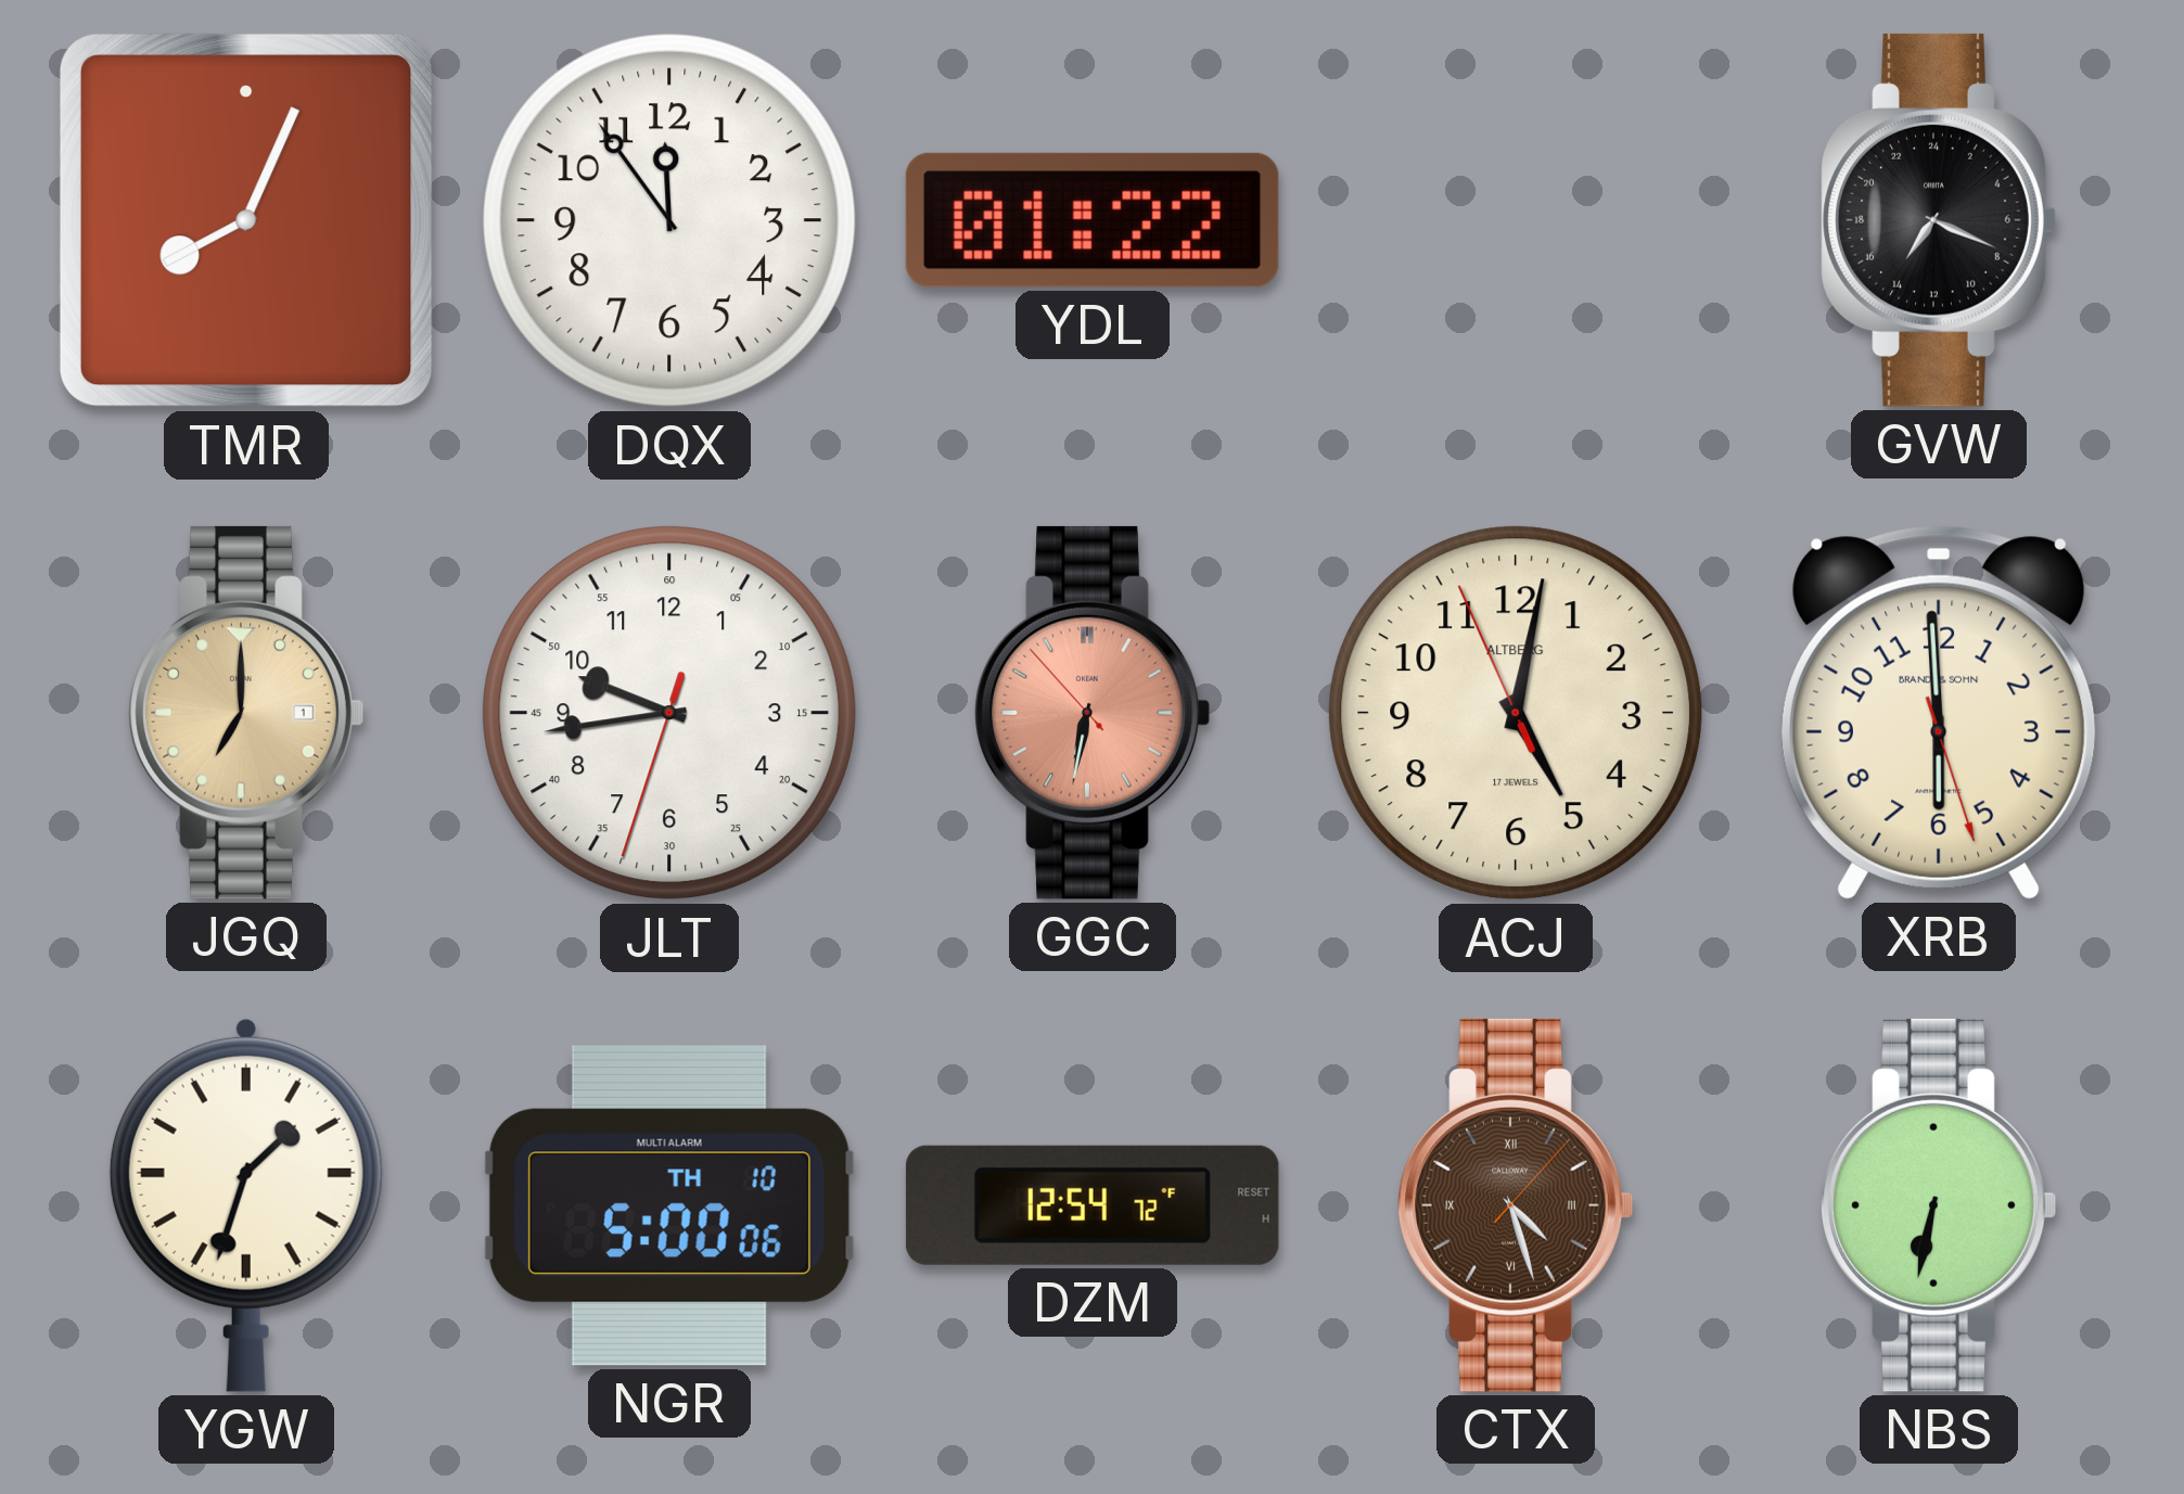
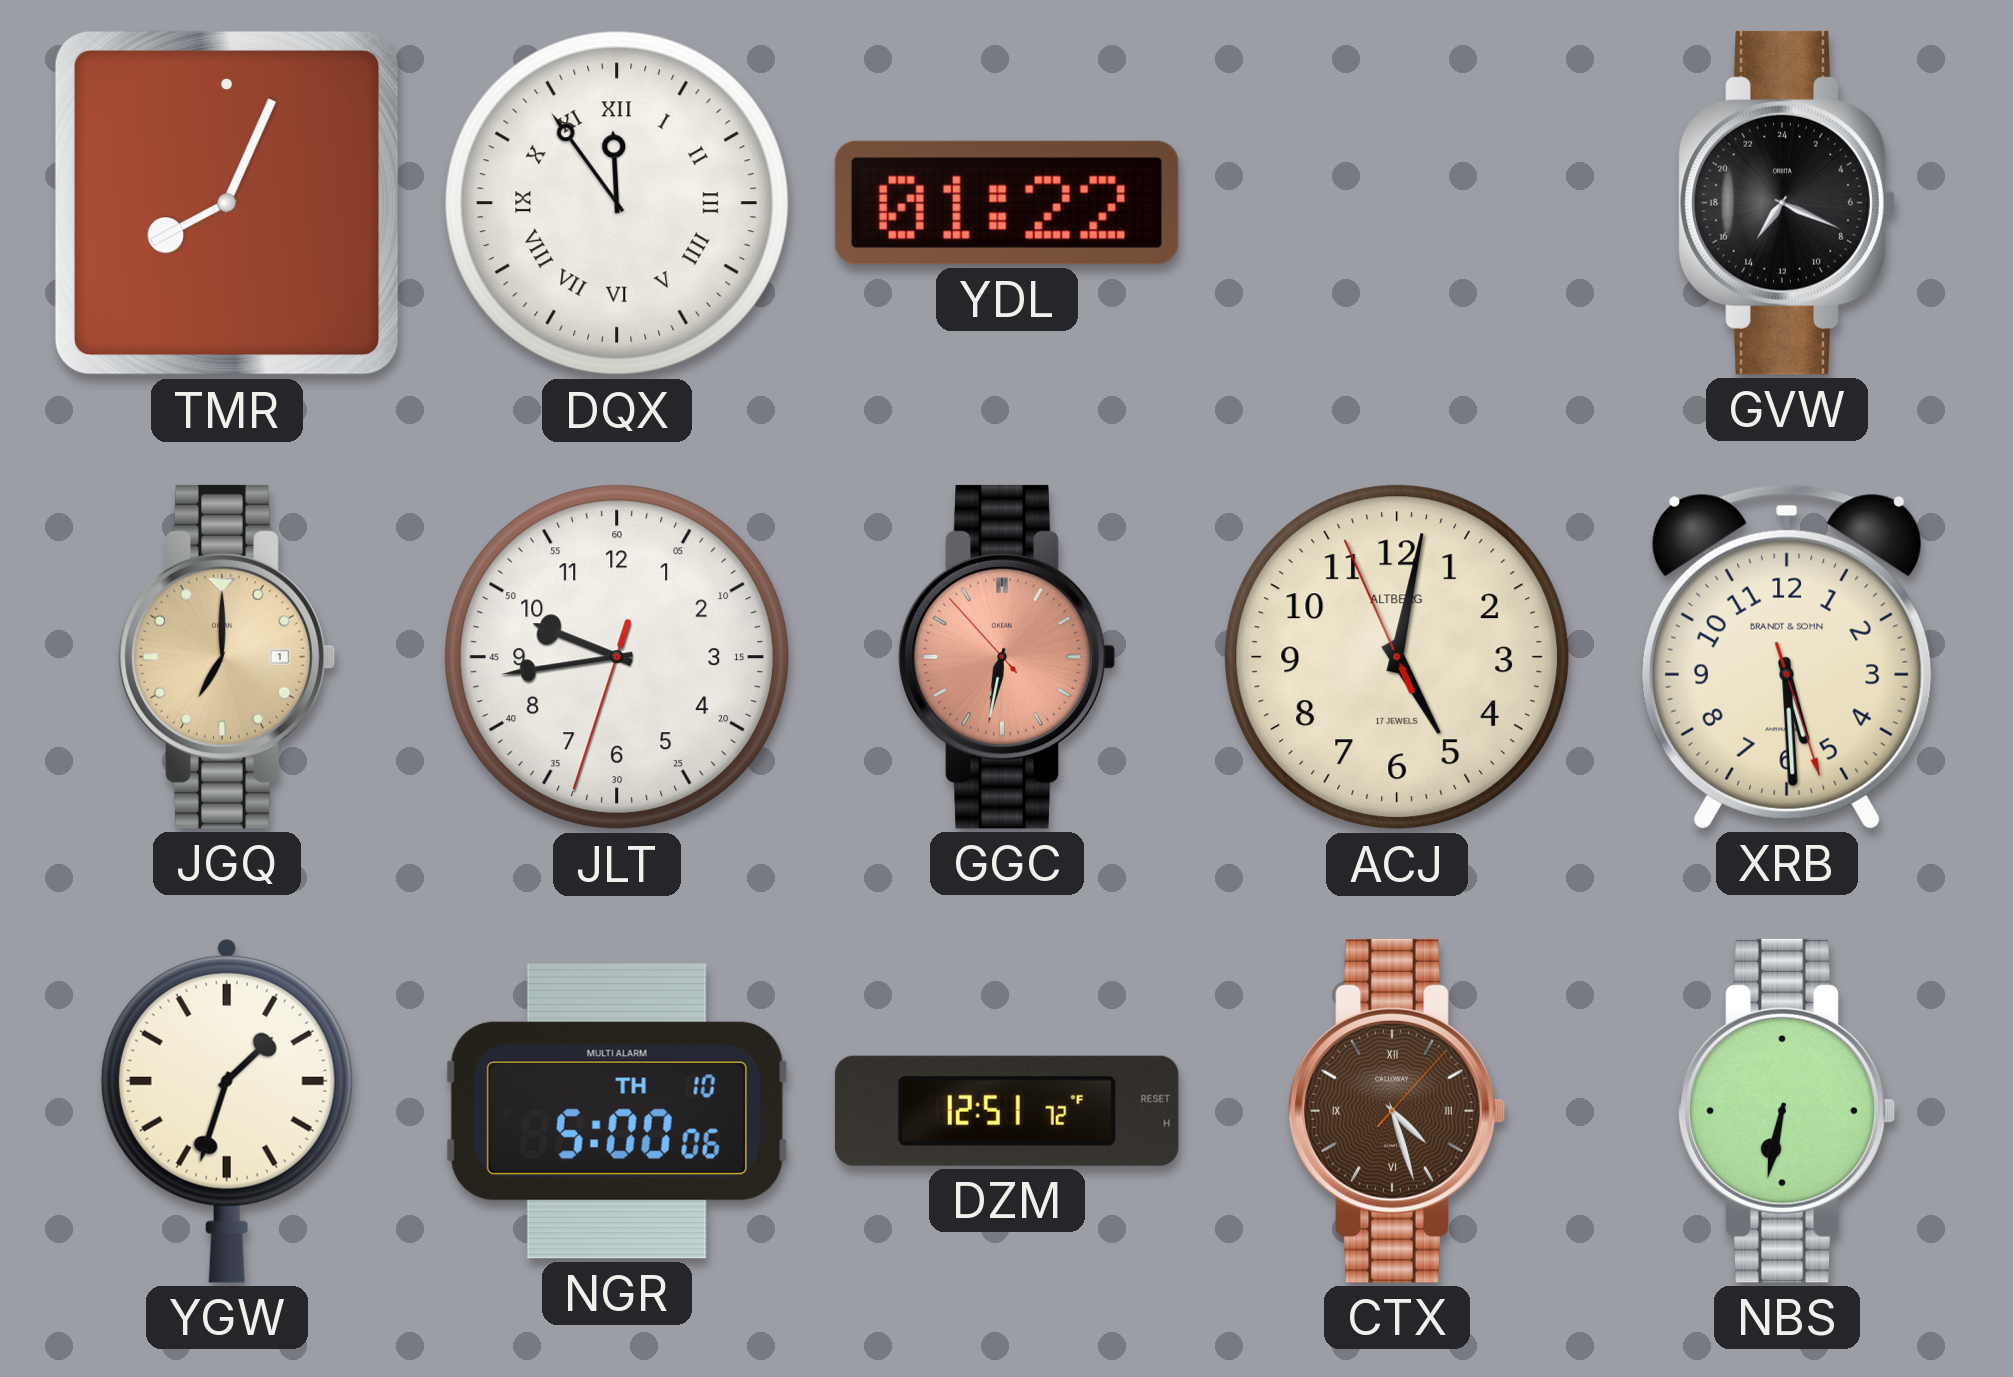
DQX numerals: Arabic -> Roman
XRB: 5:59 -> 5:29
DZM: 12:54 -> 12:51
